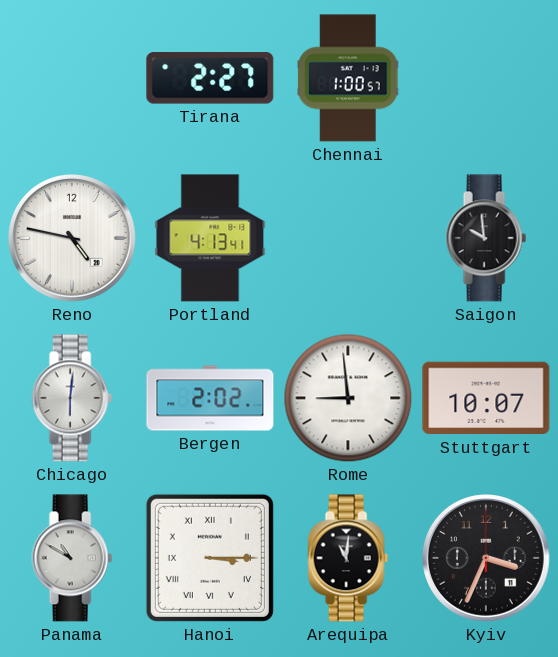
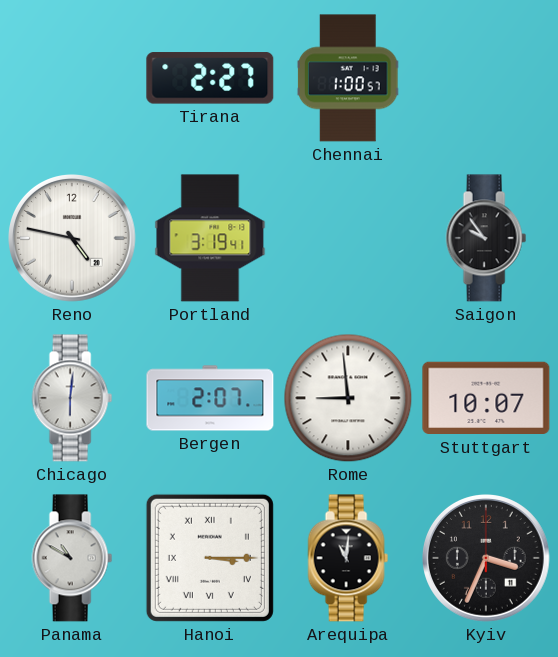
Portland: 4:13 -> 3:19
Saigon: 9:59 -> 9:54
Bergen: 2:02 -> 2:07
